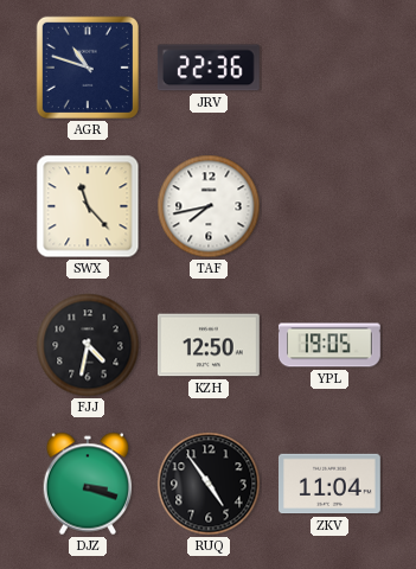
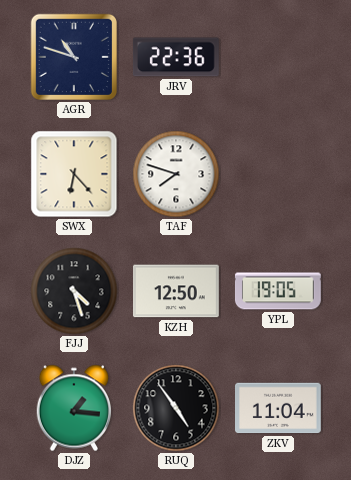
SWX: 11:23 -> 6:23
TAF: 7:43 -> 7:48
FJJ: 4:32 -> 4:27
DJZ: 3:18 -> 1:16
